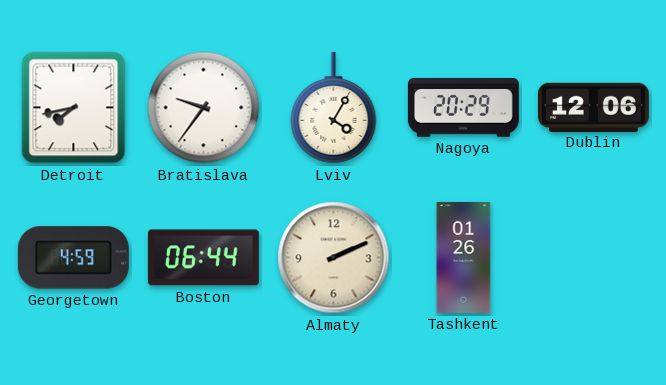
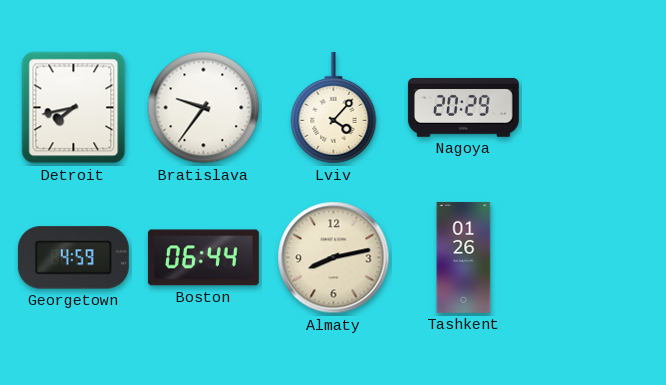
Lviv: 4:05 -> 4:07
Dublin: 12:06 -> none
Almaty: 2:11 -> 8:13
